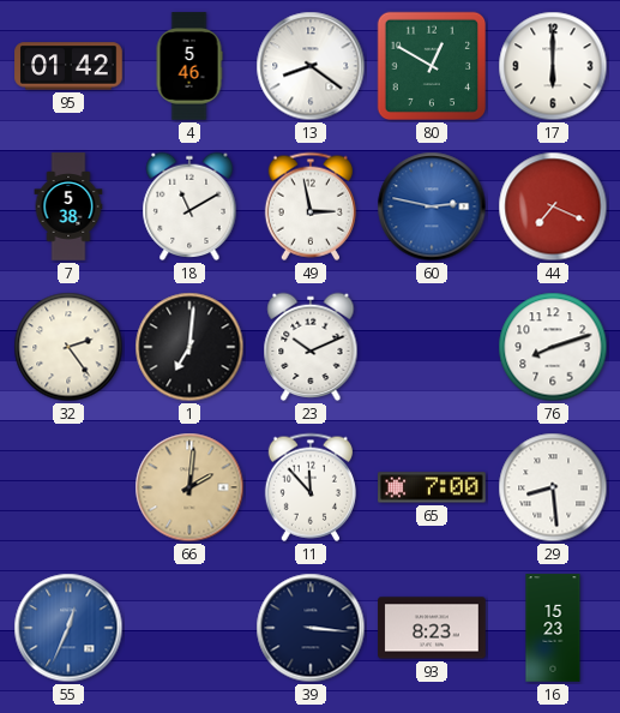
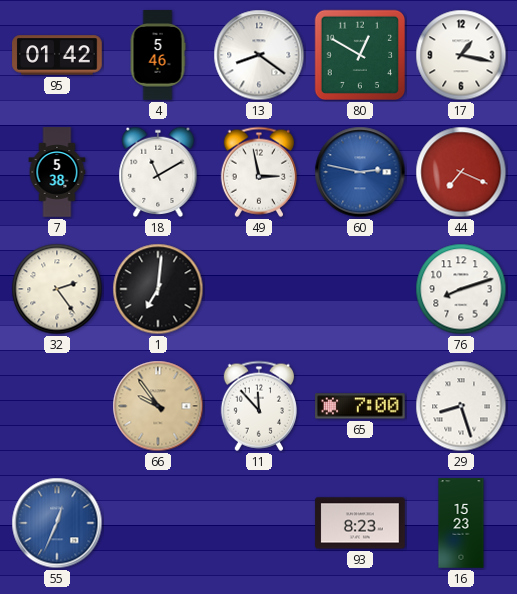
17: 6:00 -> 1:17
23: 10:11 -> none
66: 2:01 -> 9:54
29: 8:29 -> 8:27
39: 3:16 -> none
